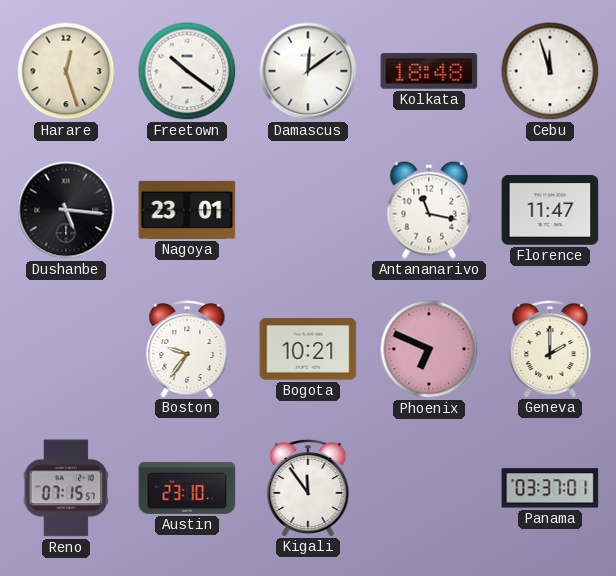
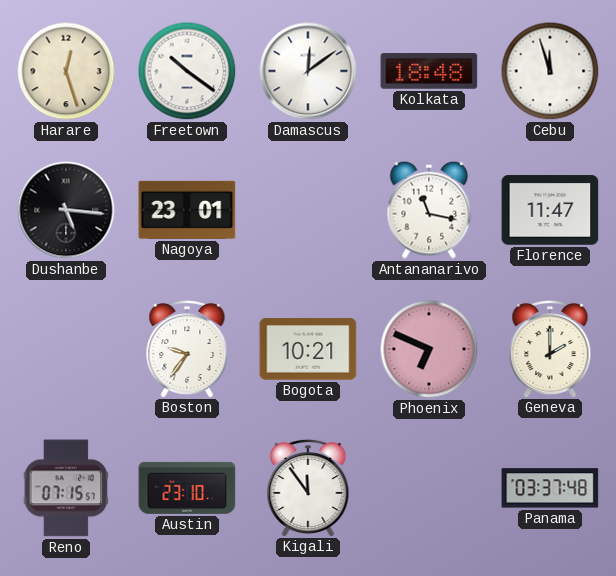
Panama: 03:37:01 -> 03:37:48
